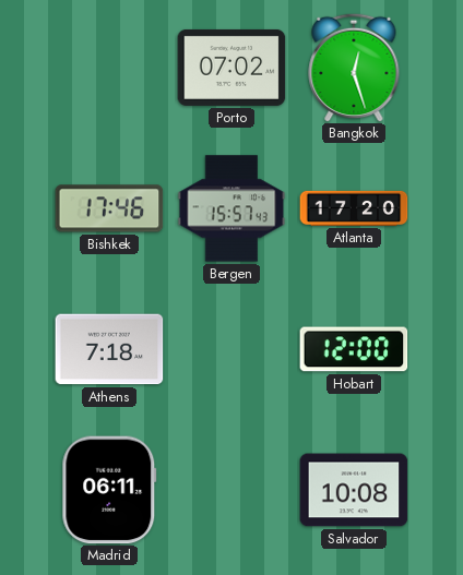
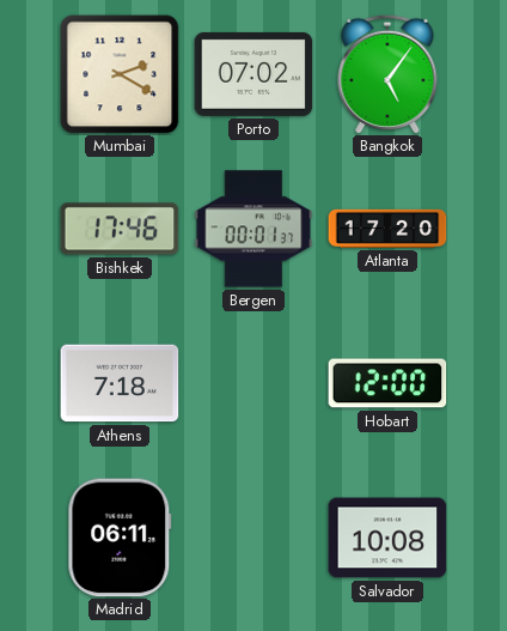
Mumbai: none -> 2:20
Bangkok: 12:27 -> 5:06
Bergen: 15:57 -> 00:01
